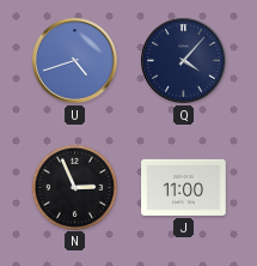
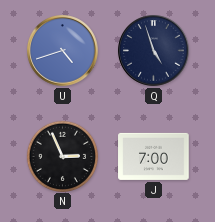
Q: 4:07 -> 4:57
J: 11:00 -> 7:00
